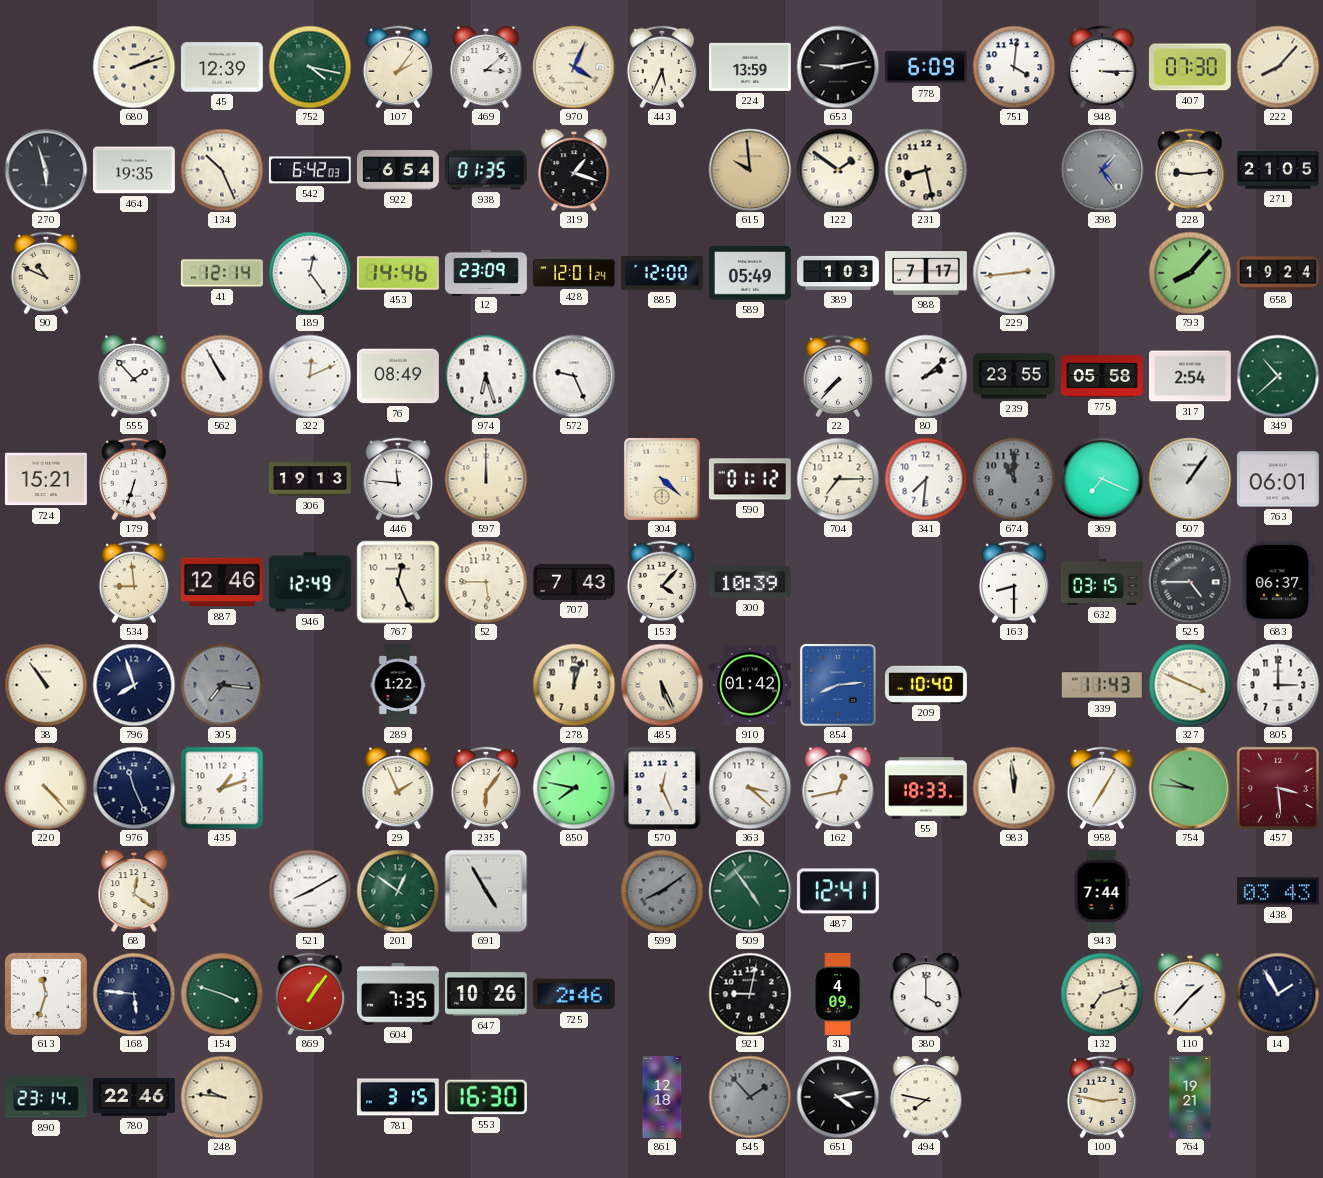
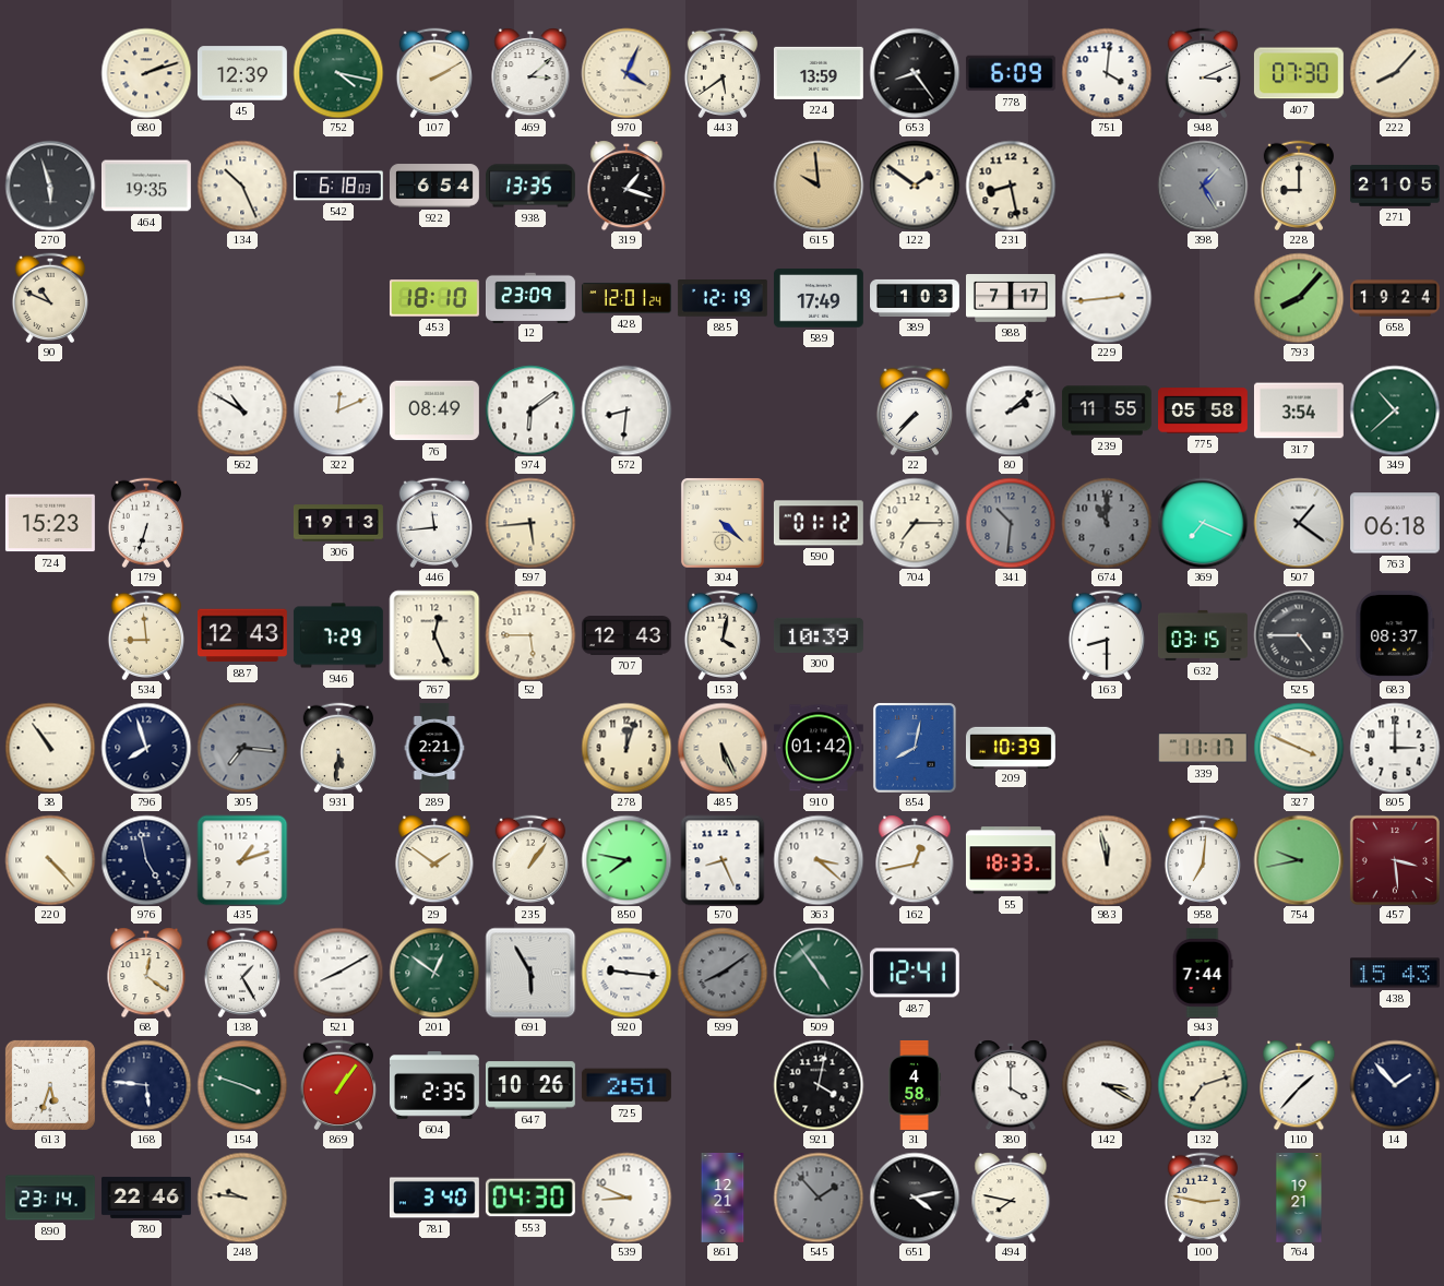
107: 2:06 -> 2:10
443: 5:34 -> 5:39
653: 9:13 -> 8:24
948: 3:15 -> 3:11
542: 6:42 -> 6:18
938: 01:35 -> 13:35
398: 1:24 -> 1:25
228: 9:14 -> 9:00
41: 12:14 -> none
189: 12:24 -> none
453: 14:46 -> 18:10
885: 12:00 -> 12:19
589: 05:49 -> 17:49
555: 1:53 -> none
562: 10:55 -> 10:50
974: 6:27 -> 6:09
572: 9:26 -> 8:31
239: 23:55 -> 11:55
317: 2:54 -> 3:54
724: 15:21 -> 15:23
446: 11:46 -> 11:44
597: 12:00 -> 5:44
341: 7:31 -> 10:31
341 dial: white -> grey
507: 1:06 -> 1:21
763: 06:01 -> 06:18
887: 12:46 -> 12:43
946: 12:49 -> 7:29
707: 7:43 -> 12:43
153: 4:07 -> 4:02
683: 06:37 -> 08:37
931: none -> 5:31
289: 1:22 -> 2:21
854: 8:14 -> 8:02
209: 10:40 -> 10:39
339: 11:43 -> 11:17
976: 11:26 -> 4:58
29: 1:56 -> 1:51
235: 6:06 -> 1:06
570: 12:26 -> 8:26
983: 11:59 -> 11:58
958: 7:05 -> 7:01
754: 9:46 -> 9:43
138: none -> 1:25
691: 4:55 -> 5:55
920: none -> 9:16
438: 03:43 -> 15:43
613: 11:33 -> 5:33
604: 7:35 -> 2:35
725: 2:46 -> 2:51
921: 9:02 -> 4:02
31: 4:09 -> 4:58
142: none -> 3:20
14: 1:55 -> 1:53
781: 3:15 -> 3:40
553: 16:30 -> 04:30
539: none -> 8:49
861: 12:18 -> 12:21
